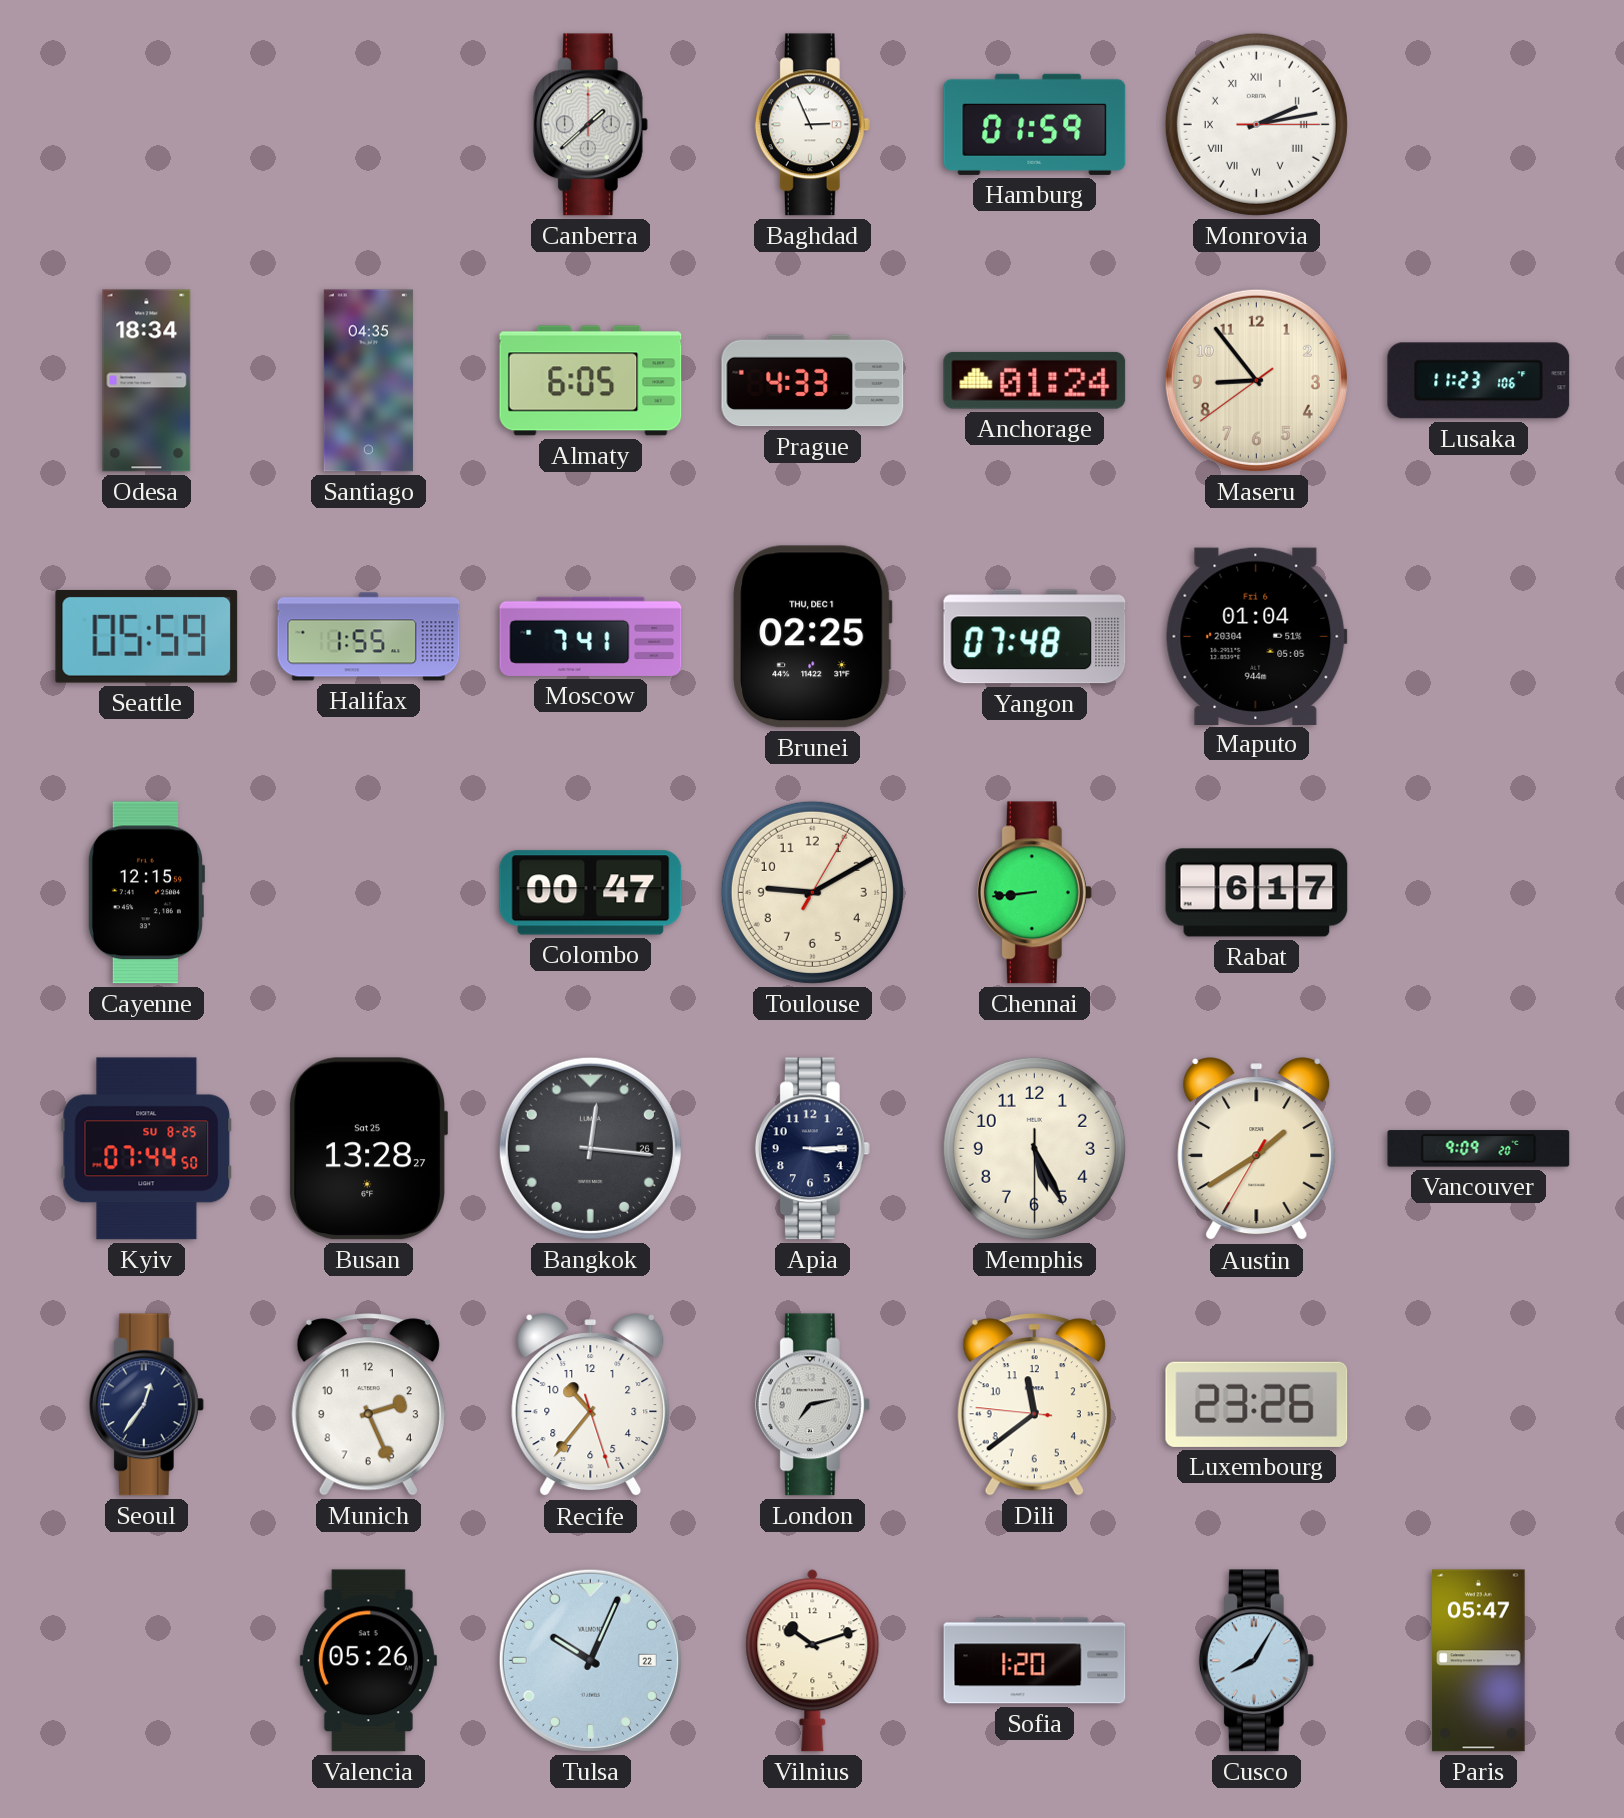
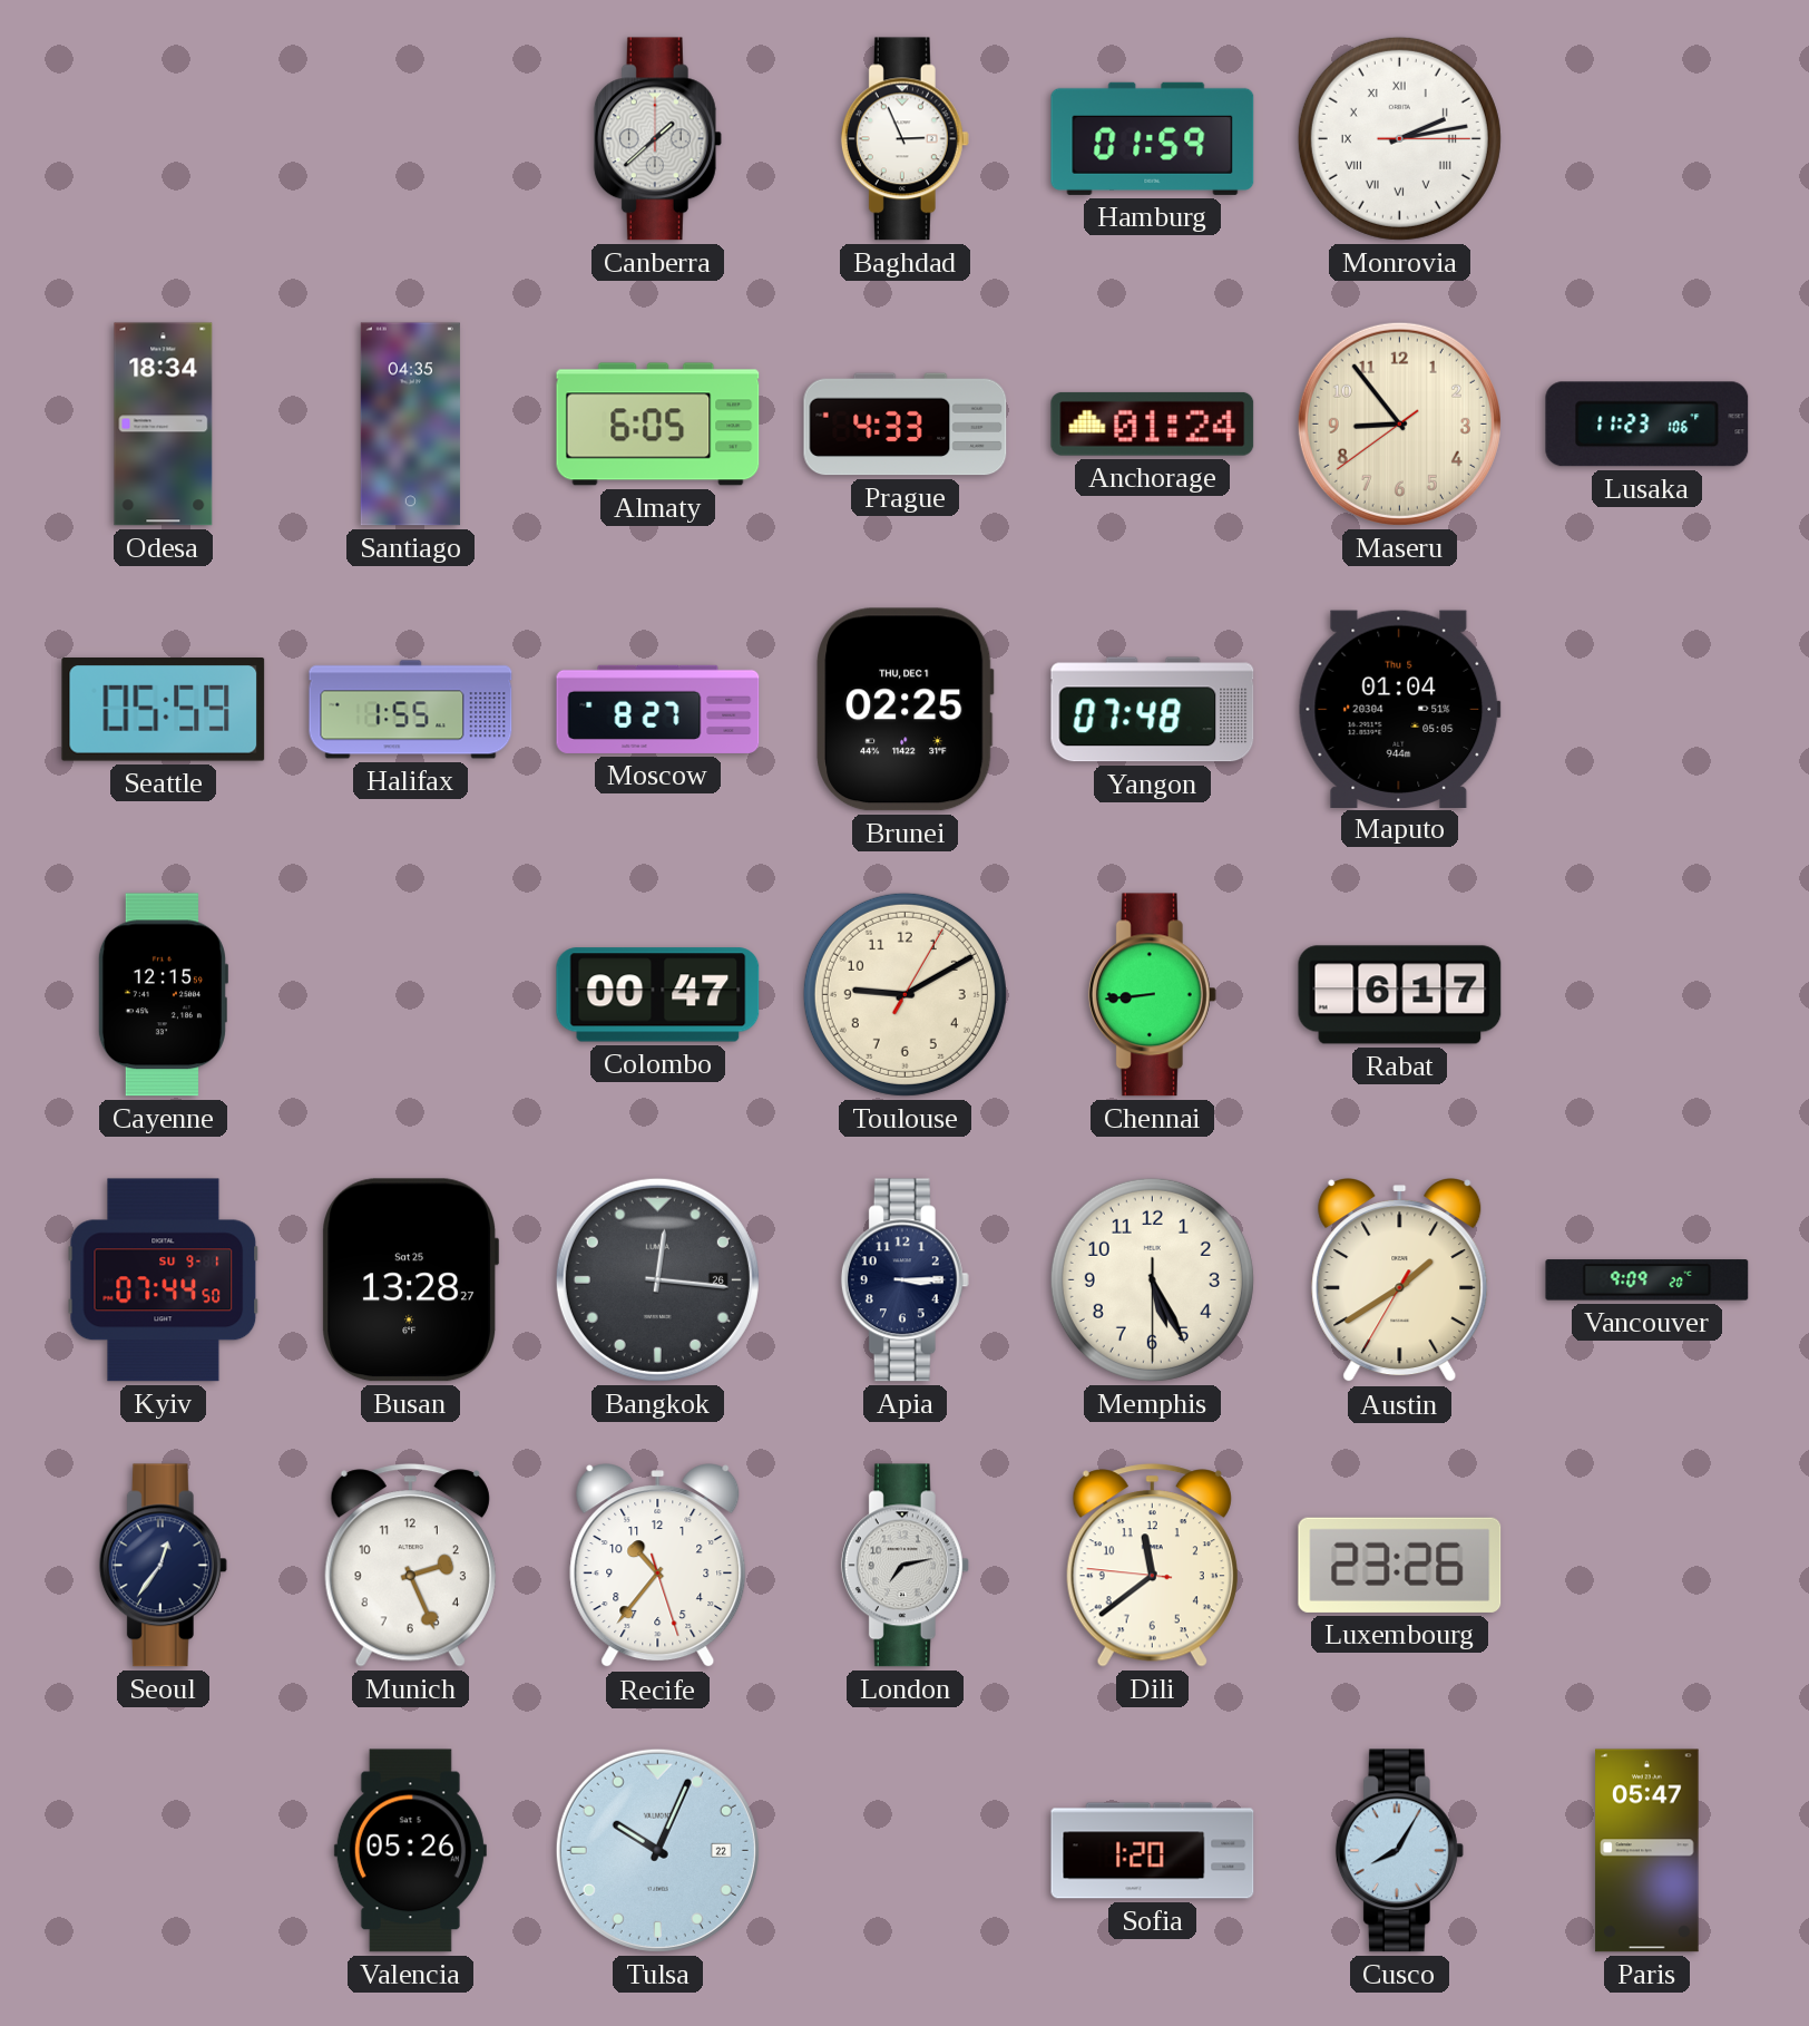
Moscow: 7:41 -> 8:27
Maputo date: Fri 6 -> Thu 5
Kyiv date: SU 8-25 -> SU 9-1
Vilnius: 10:12 -> none
